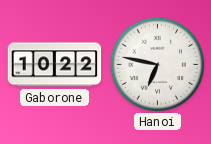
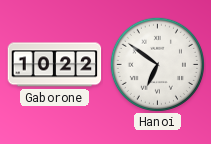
Hanoi: 6:47 -> 6:51
